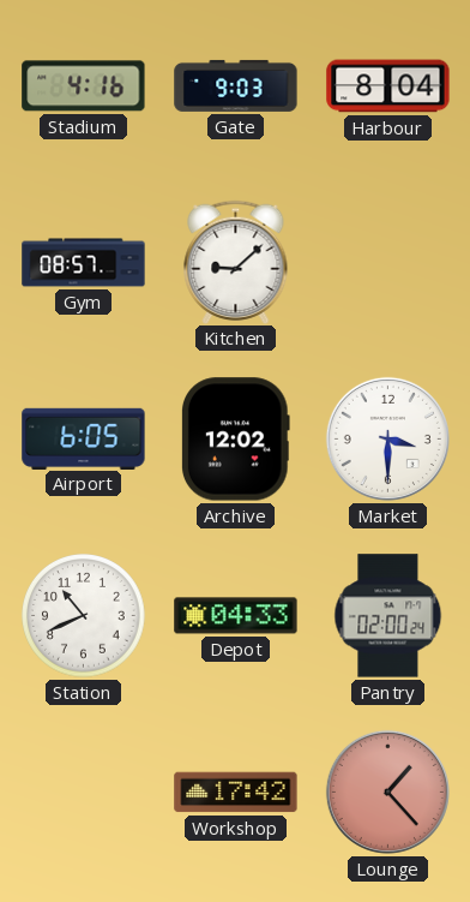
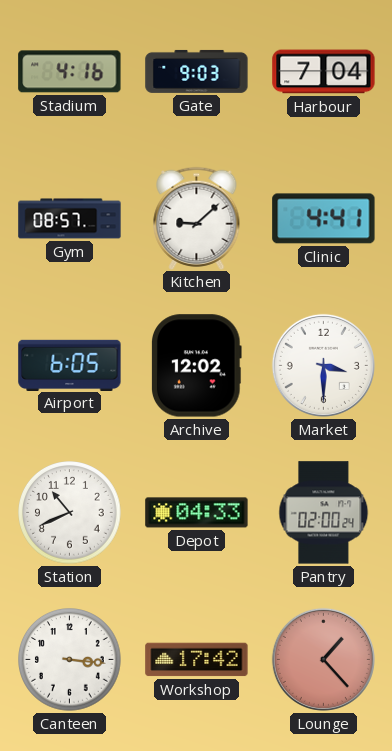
Harbour: 8:04 -> 7:04
Clinic: none -> 4:41
Canteen: none -> 3:16
